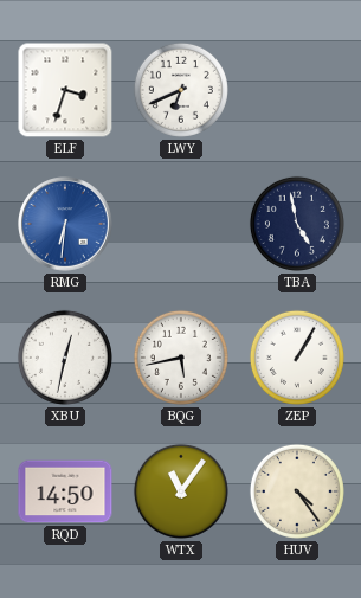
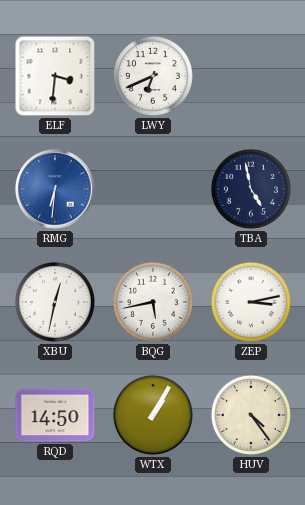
ELF: 3:33 -> 3:31
ZEP: 1:05 -> 3:13
WTX: 11:06 -> 1:05
